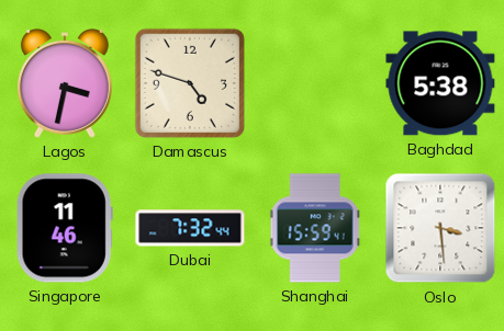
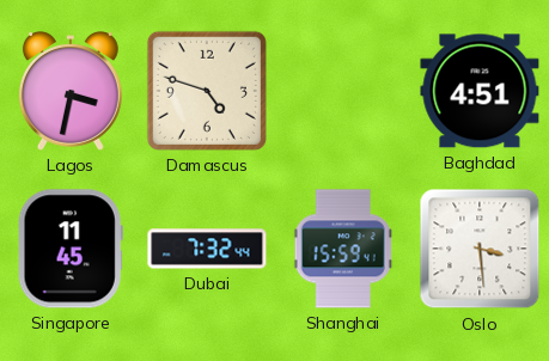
Baghdad: 5:38 -> 4:51
Singapore: 11:46 -> 11:45
